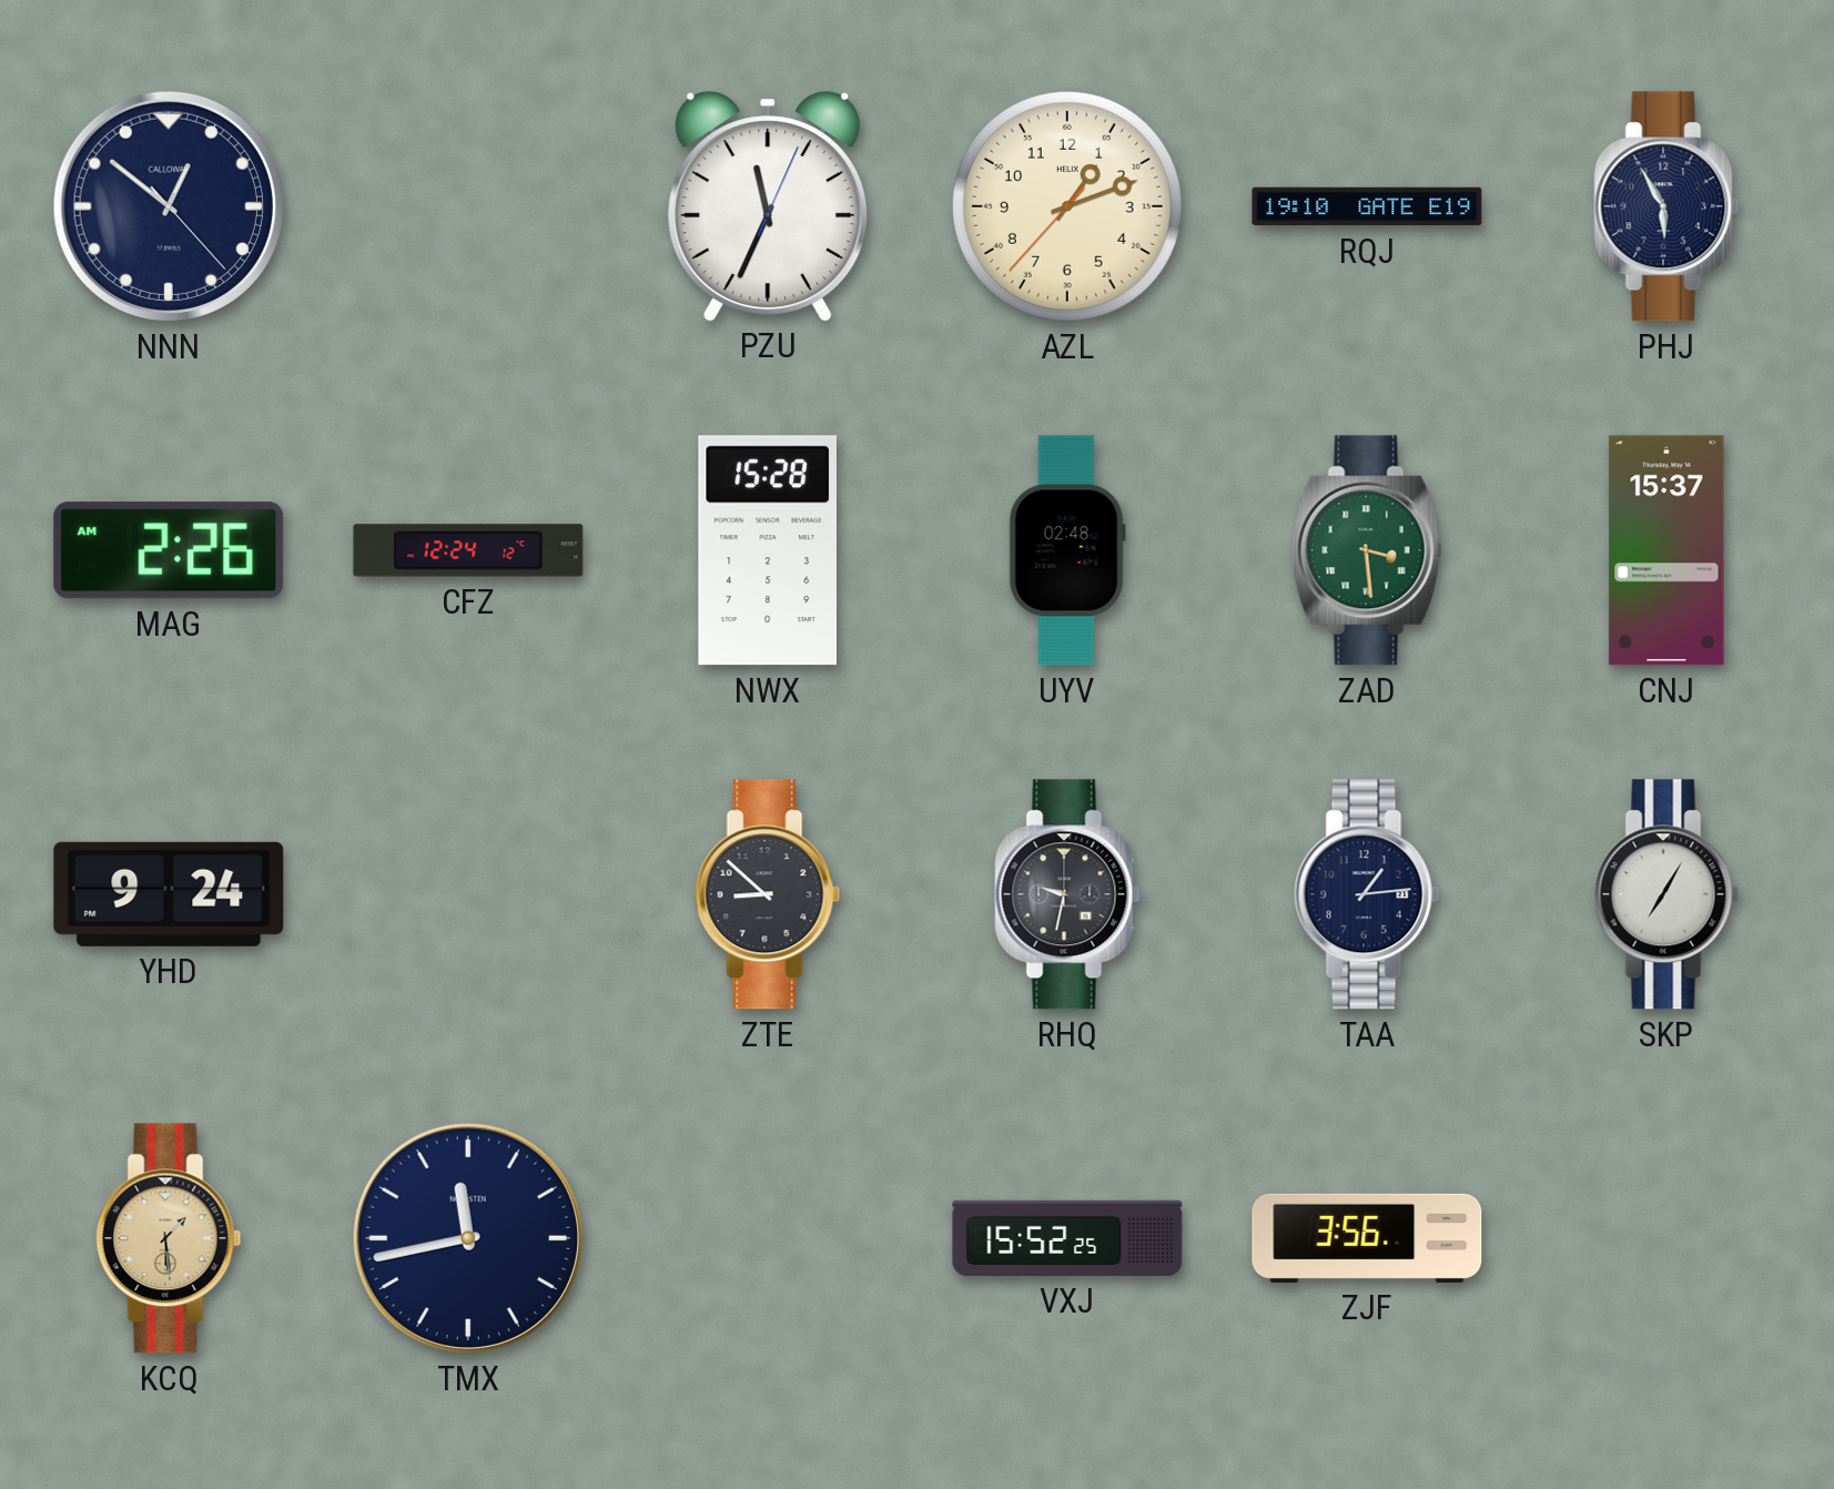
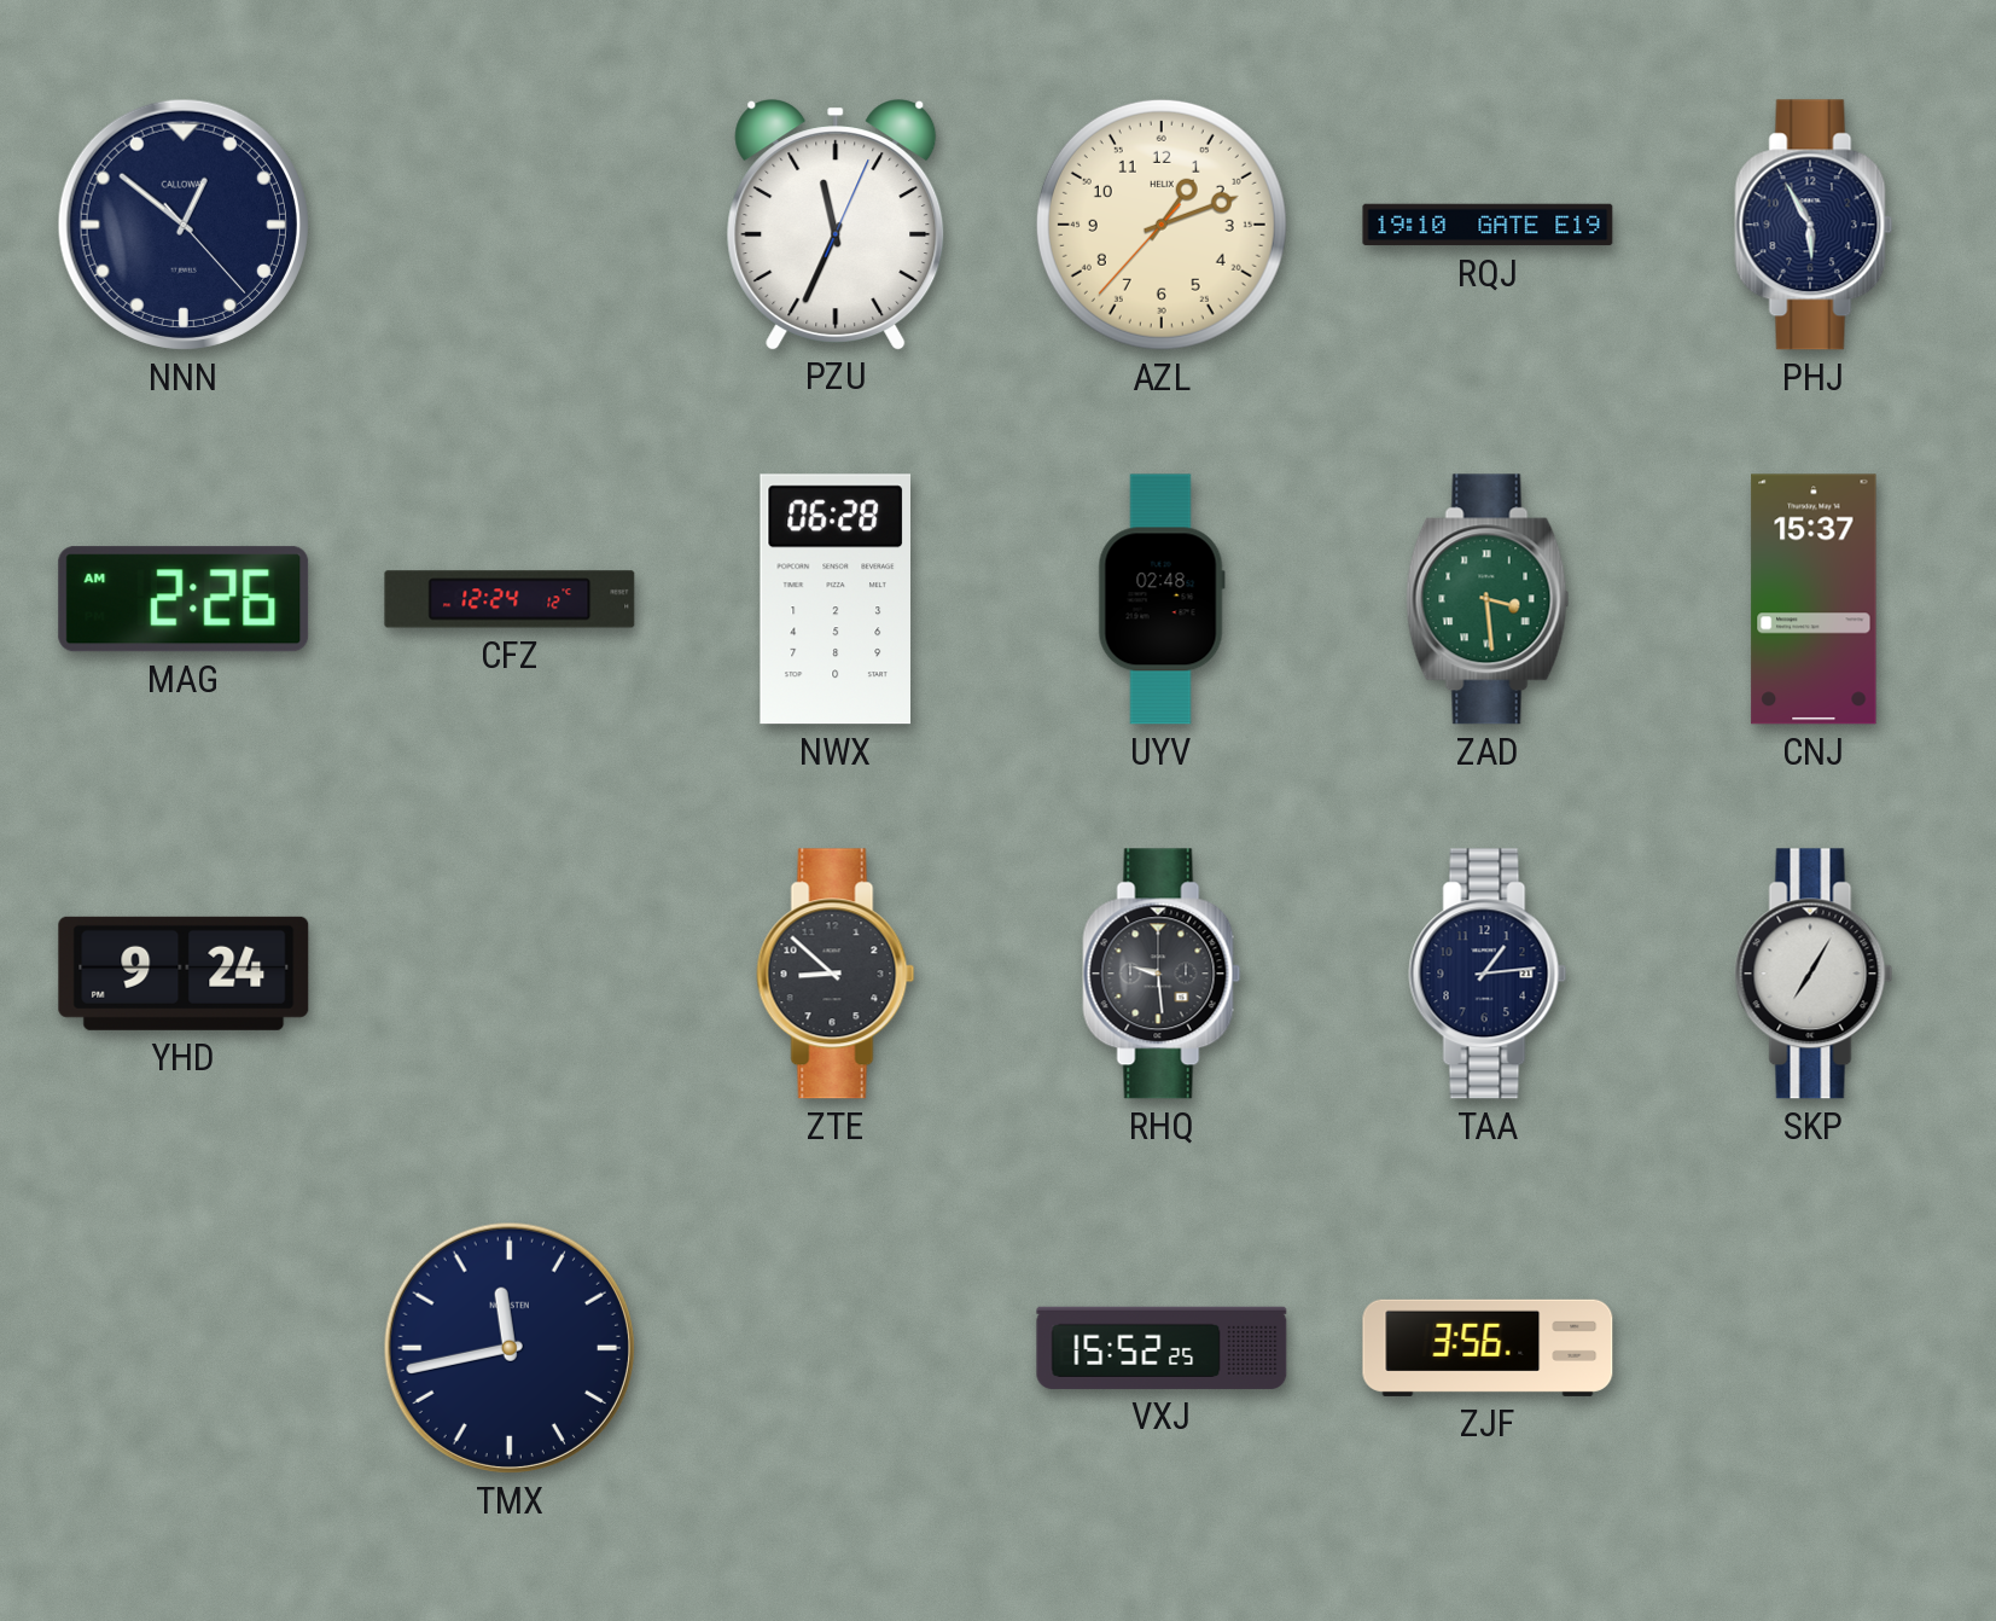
NWX: 15:28 -> 06:28
RHQ: 9:32 -> 9:29
KCQ: 1:29 -> none
